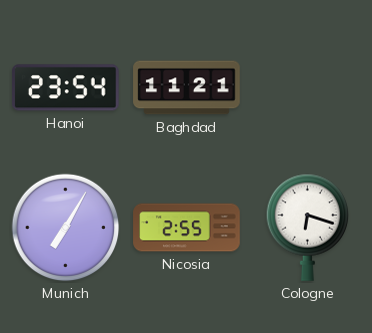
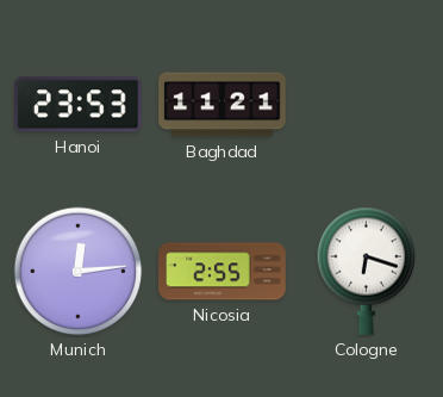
Hanoi: 23:54 -> 23:53
Munich: 7:05 -> 12:14
